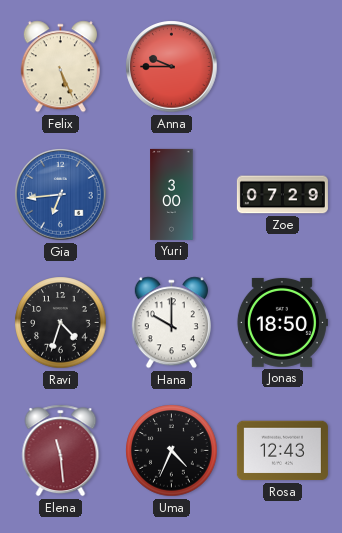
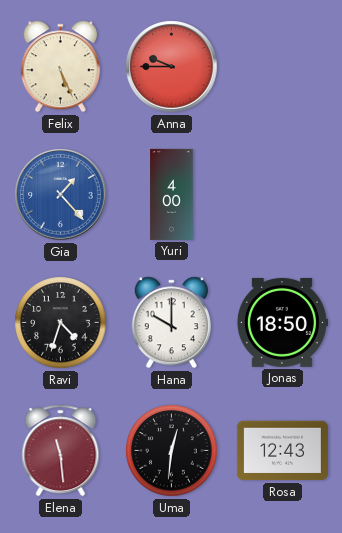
Gia: 6:44 -> 1:23
Yuri: 3:00 -> 4:00
Zoe: 07:29 -> none
Uma: 4:34 -> 12:31
